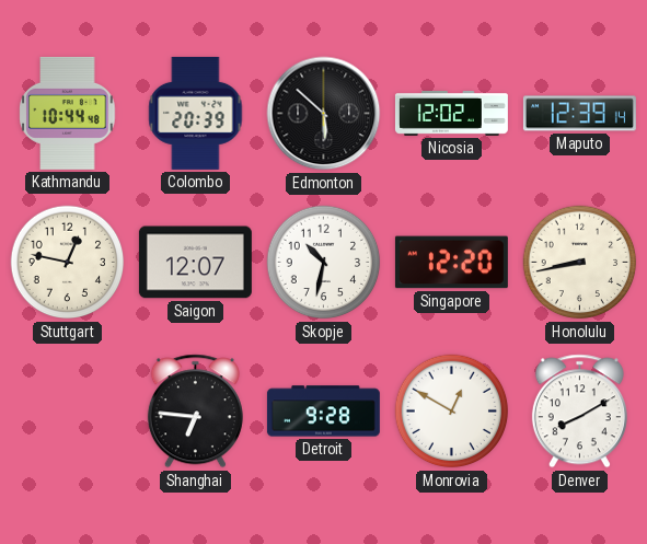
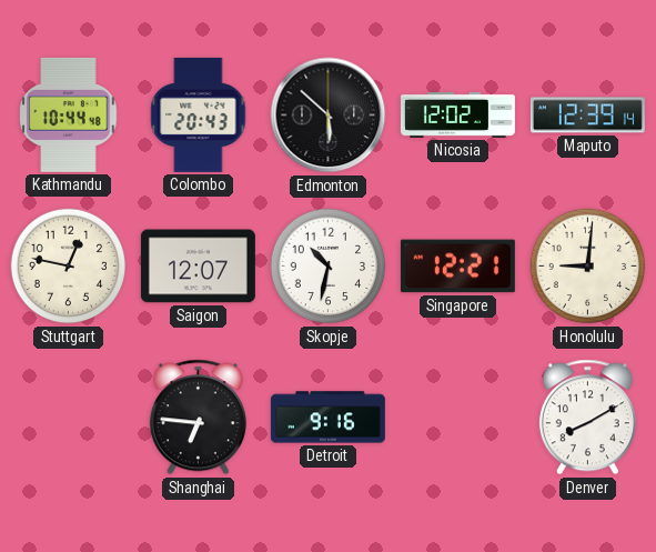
Colombo: 20:39 -> 20:43
Singapore: 12:20 -> 12:21
Honolulu: 8:43 -> 9:01
Detroit: 9:28 -> 9:16
Monrovia: 12:50 -> none
